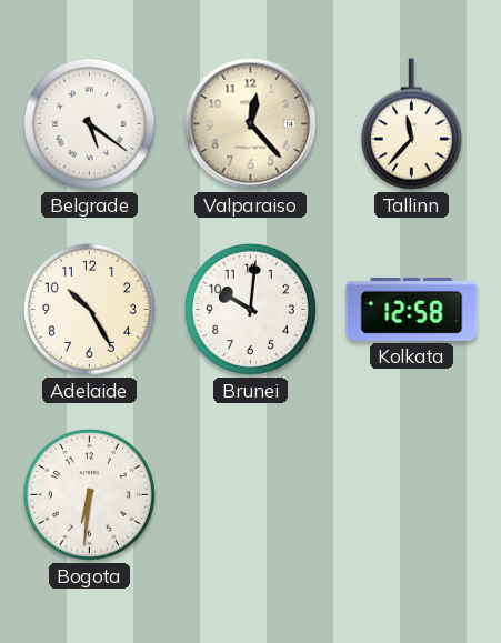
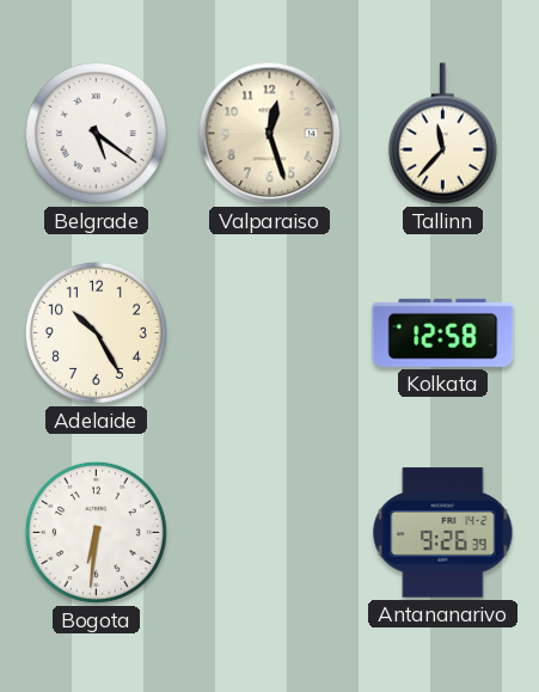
Valparaiso: 12:23 -> 12:27
Brunei: 10:01 -> none
Antananarivo: none -> 9:26
